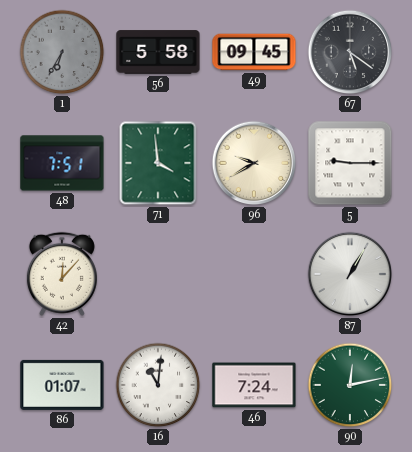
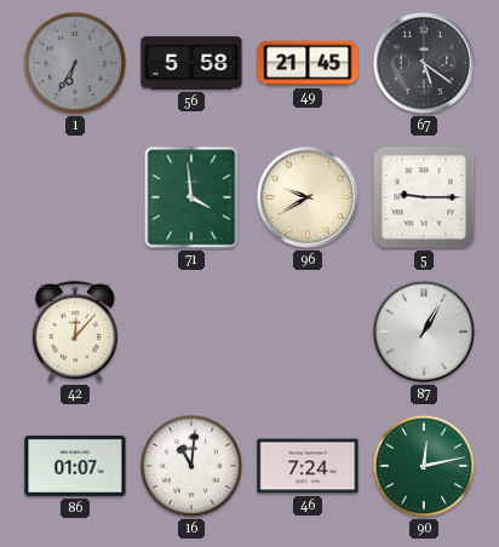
49: 09:45 -> 21:45
48: 7:51 -> none
